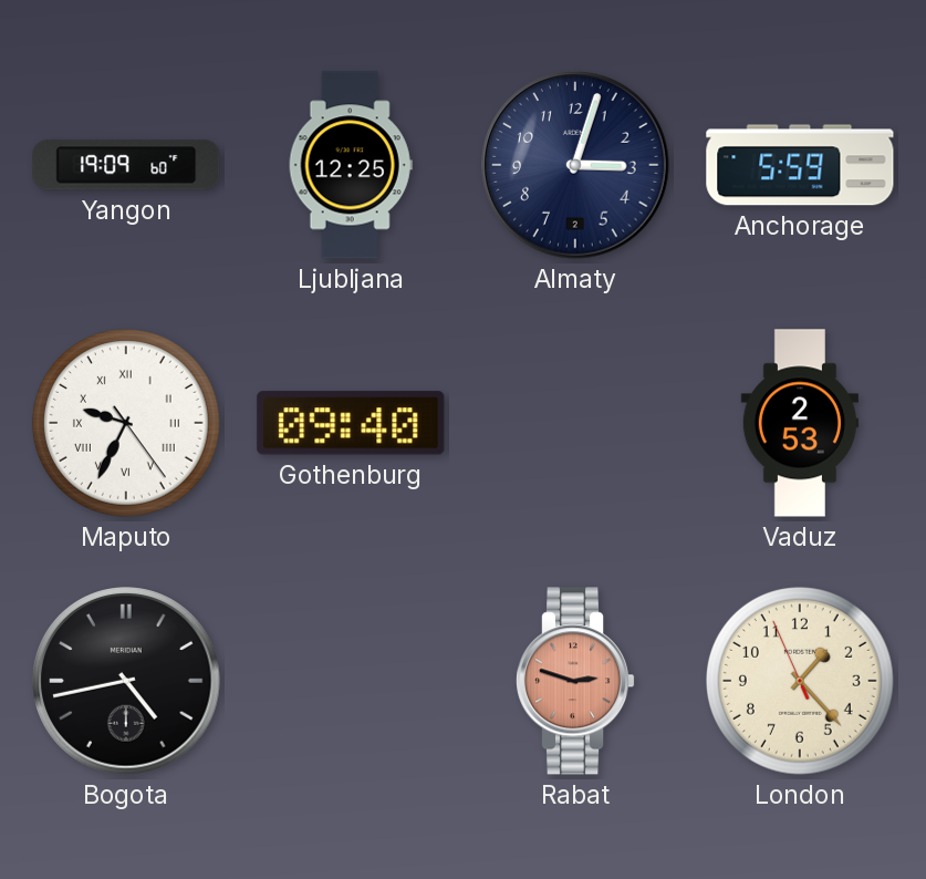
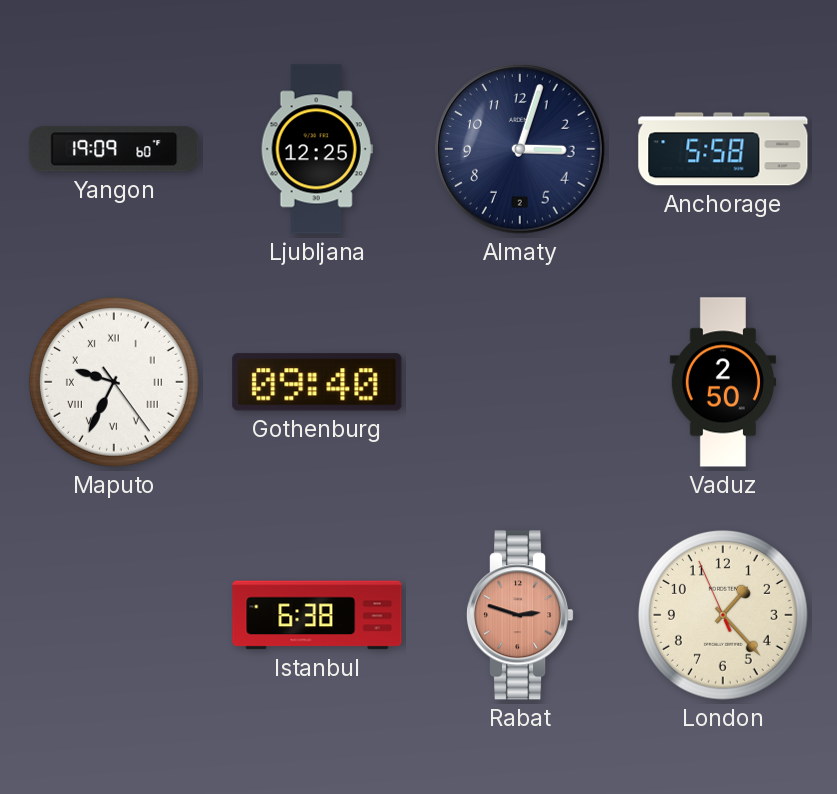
Anchorage: 5:59 -> 5:58
Vaduz: 2:53 -> 2:50
Bogota: 4:43 -> none
Istanbul: none -> 6:38
